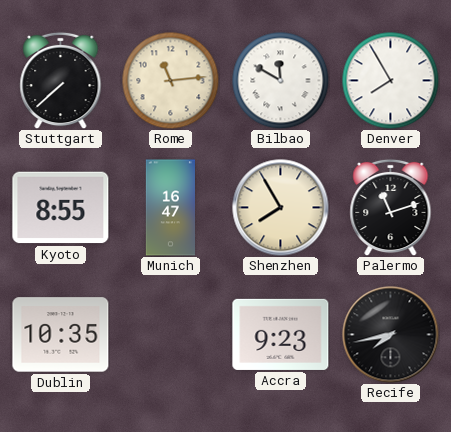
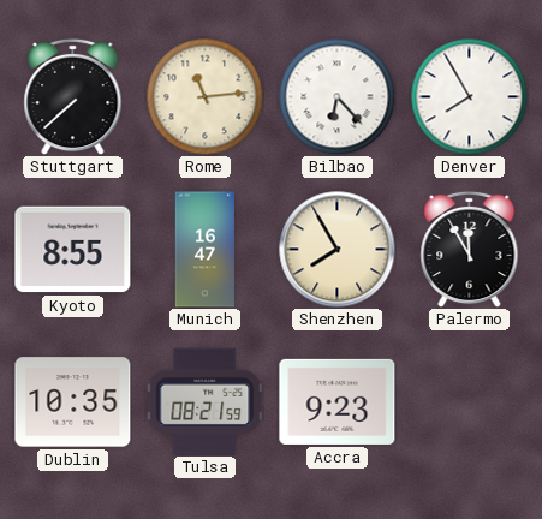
Bilbao: 11:50 -> 6:23
Palermo: 11:12 -> 11:55
Tulsa: none -> 08:21
Recife: 7:43 -> none
